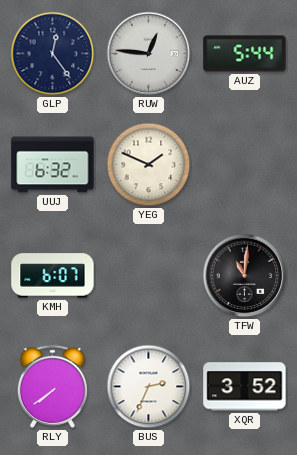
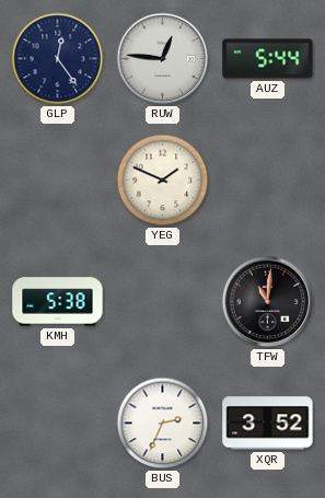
UUJ: 6:32 -> none
KMH: 6:07 -> 5:38
RLY: 7:39 -> none
